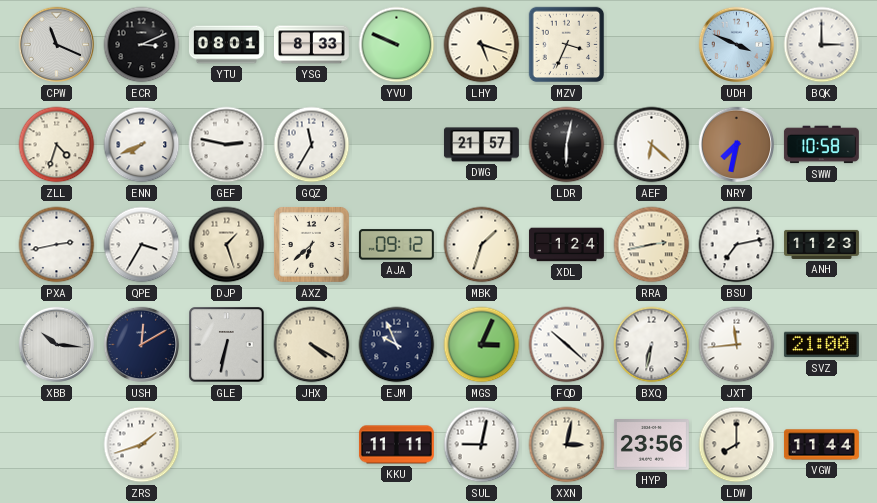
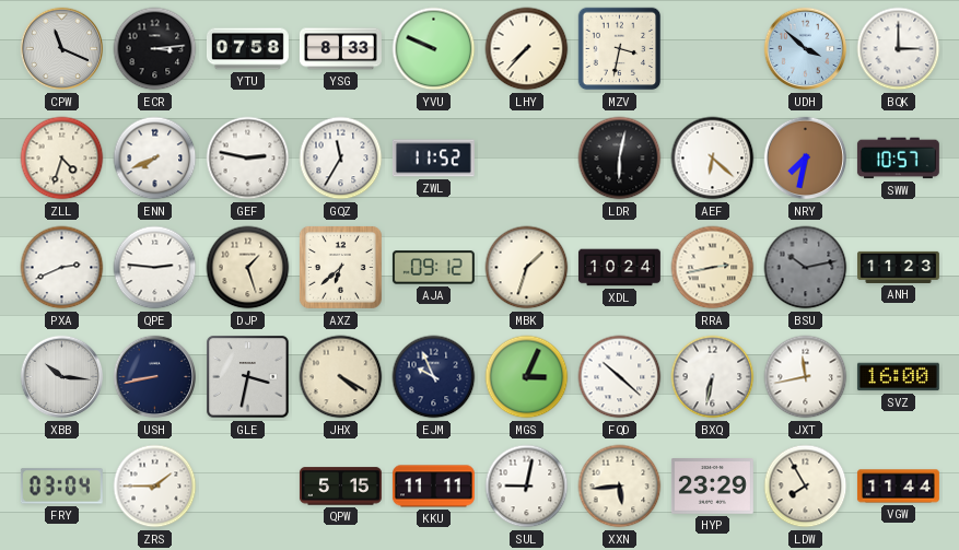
ECR: 3:11 -> 3:14
YTU: 08:01 -> 07:58
LHY: 5:18 -> 7:37
MZV: 3:34 -> 3:32
UDH: 3:49 -> 3:52
ZWL: none -> 11:52
DWG: 21:57 -> none
SWW: 10:58 -> 10:57
PXA: 2:43 -> 2:41
QPE: 3:35 -> 2:46
XDL: 1:24 -> 10:24
BSU: 7:13 -> 10:13
BSU dial: white -> grey
USH: 12:10 -> 8:43
GLE: 6:32 -> 3:32
JXT: 11:44 -> 11:43
SVZ: 21:00 -> 16:00
FRY: none -> 03:04
ZRS: 1:42 -> 1:45
QPW: none -> 5:15
XXN: 3:02 -> 5:44
HYP: 23:56 -> 23:29
LDW: 8:00 -> 7:55
